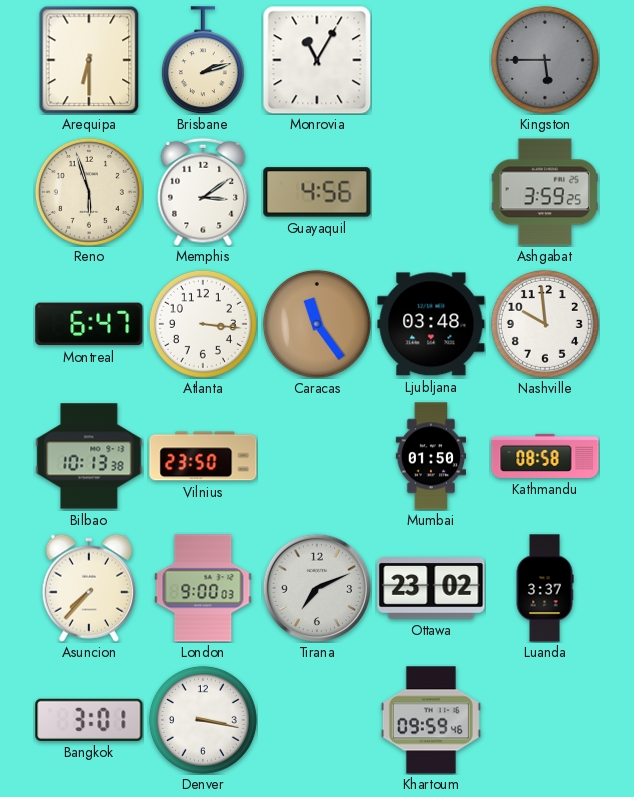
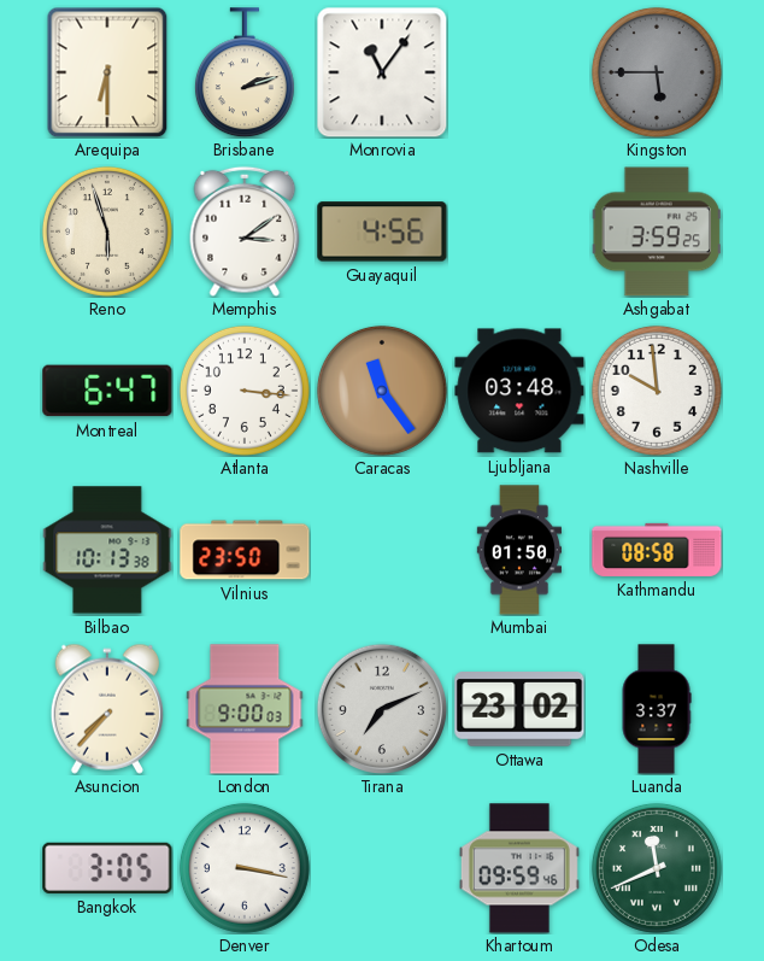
Monrovia: 11:05 -> 11:06
Bangkok: 3:01 -> 3:05
Odesa: none -> 11:41
